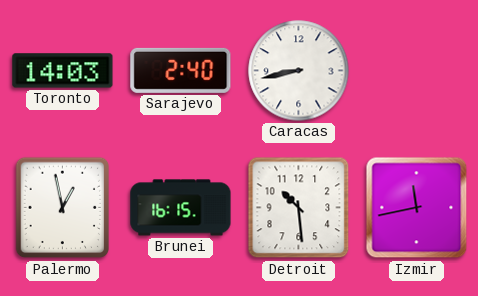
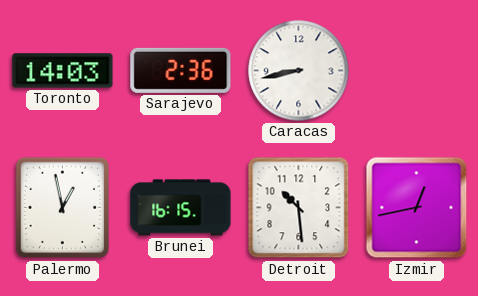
Sarajevo: 2:40 -> 2:36
Izmir: 11:43 -> 12:43
